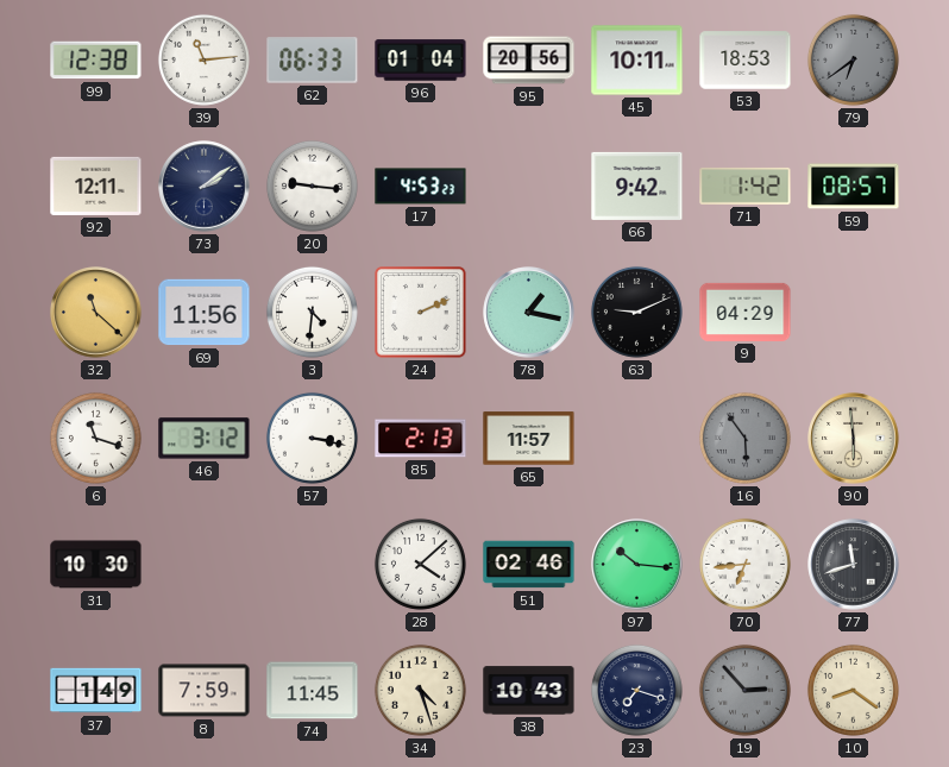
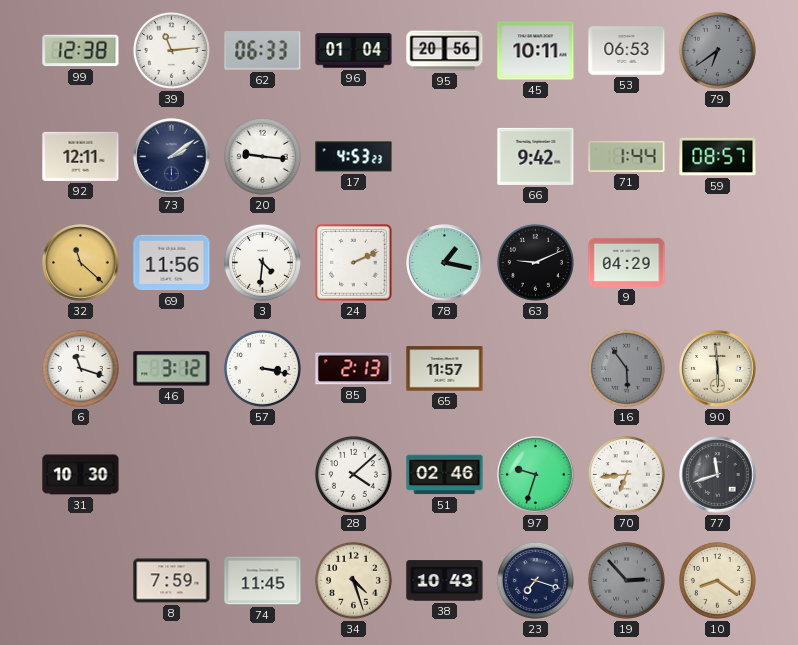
53: 18:53 -> 06:53
71: 1:42 -> 1:44
97: 10:16 -> 9:33
37: 1:49 -> none
